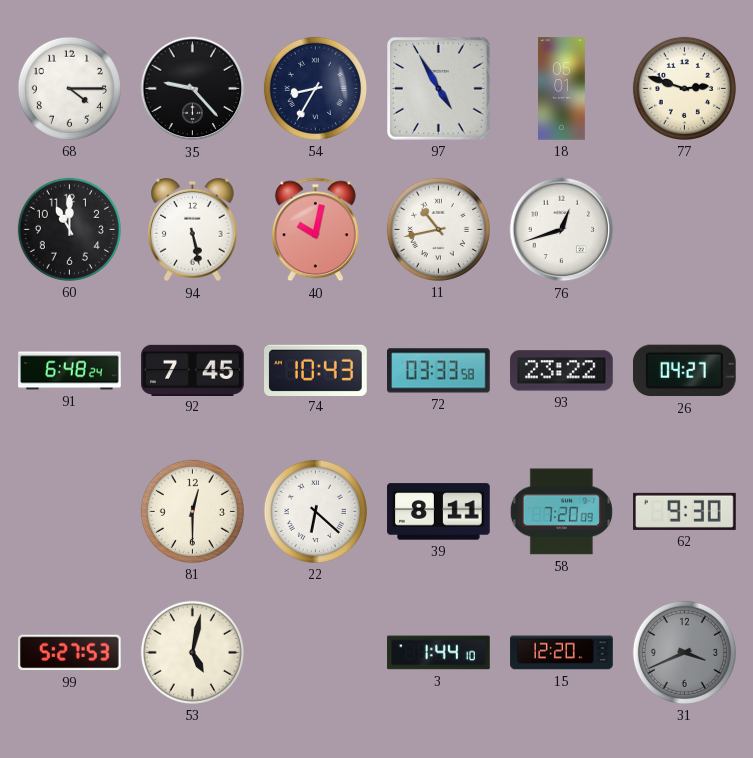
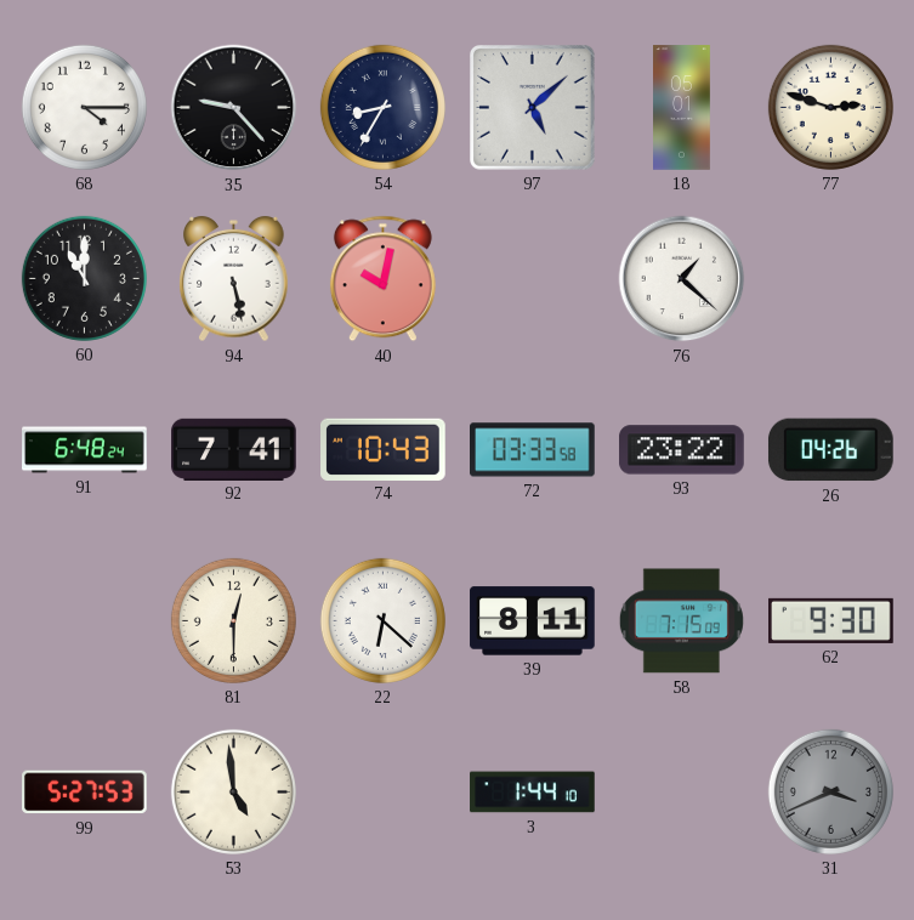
97: 4:55 -> 5:08
11: 10:43 -> none
76: 12:42 -> 1:22
92: 7:45 -> 7:41
26: 04:27 -> 04:26
58: 7:20 -> 7:15
53: 5:02 -> 4:59
15: 12:20 -> none
